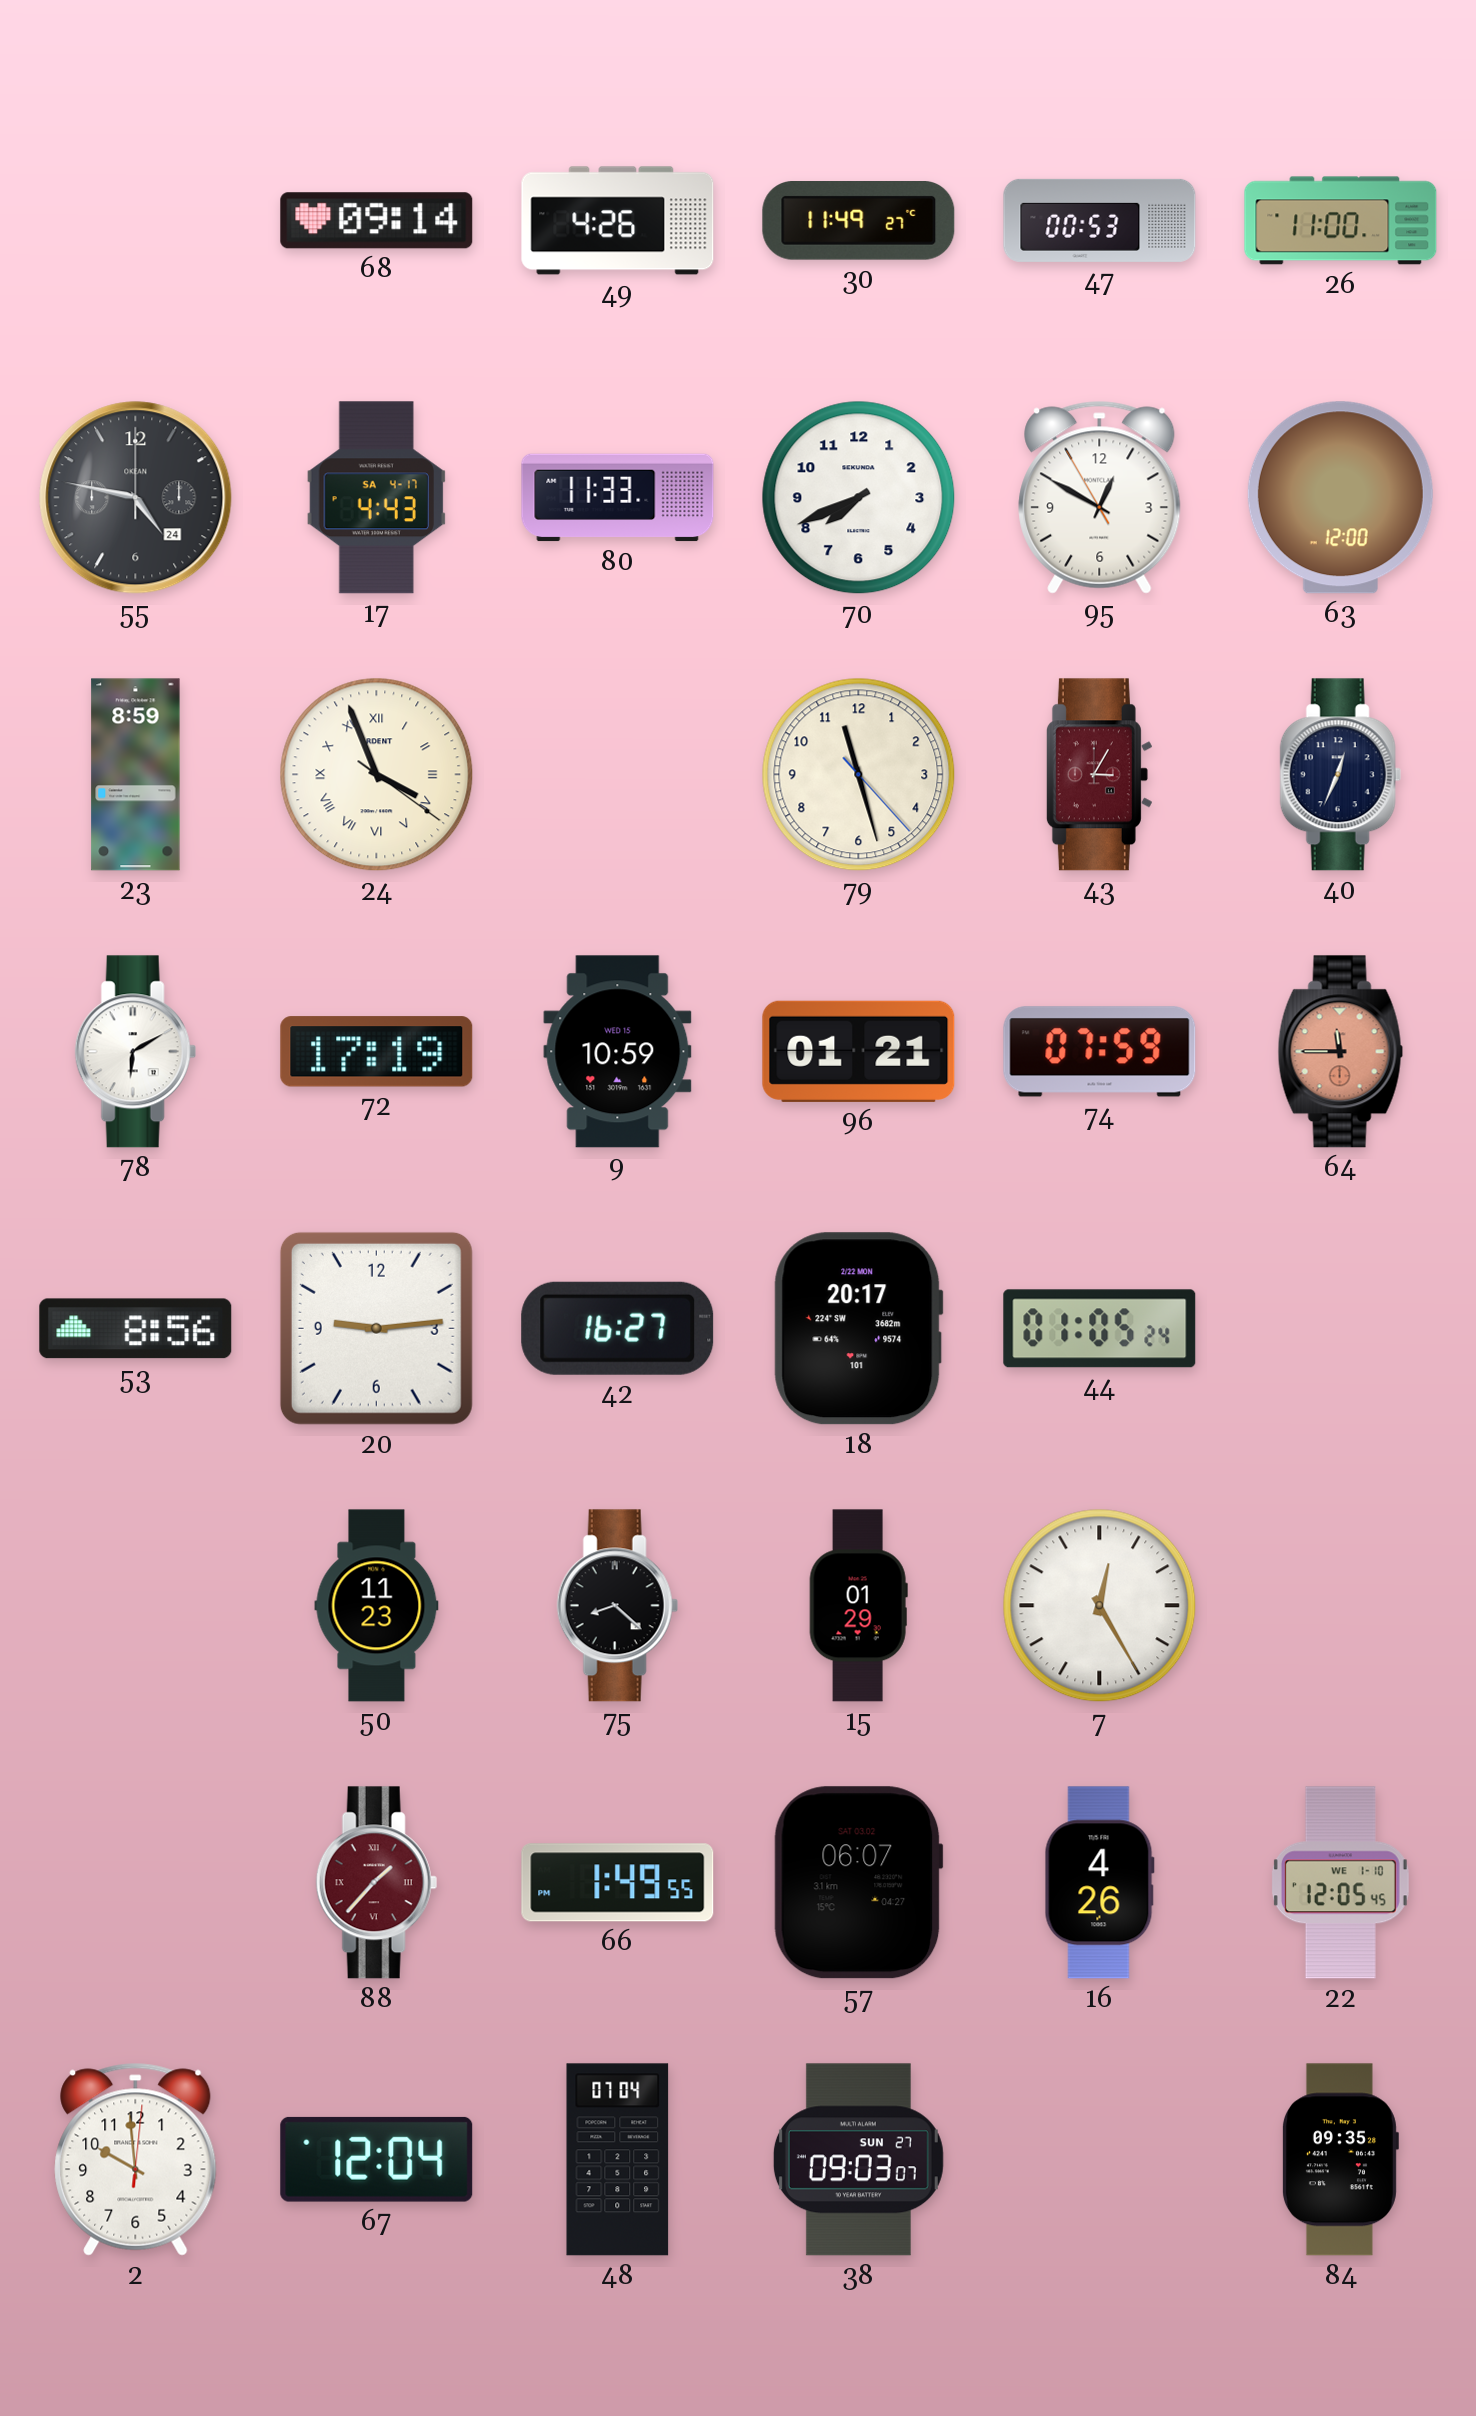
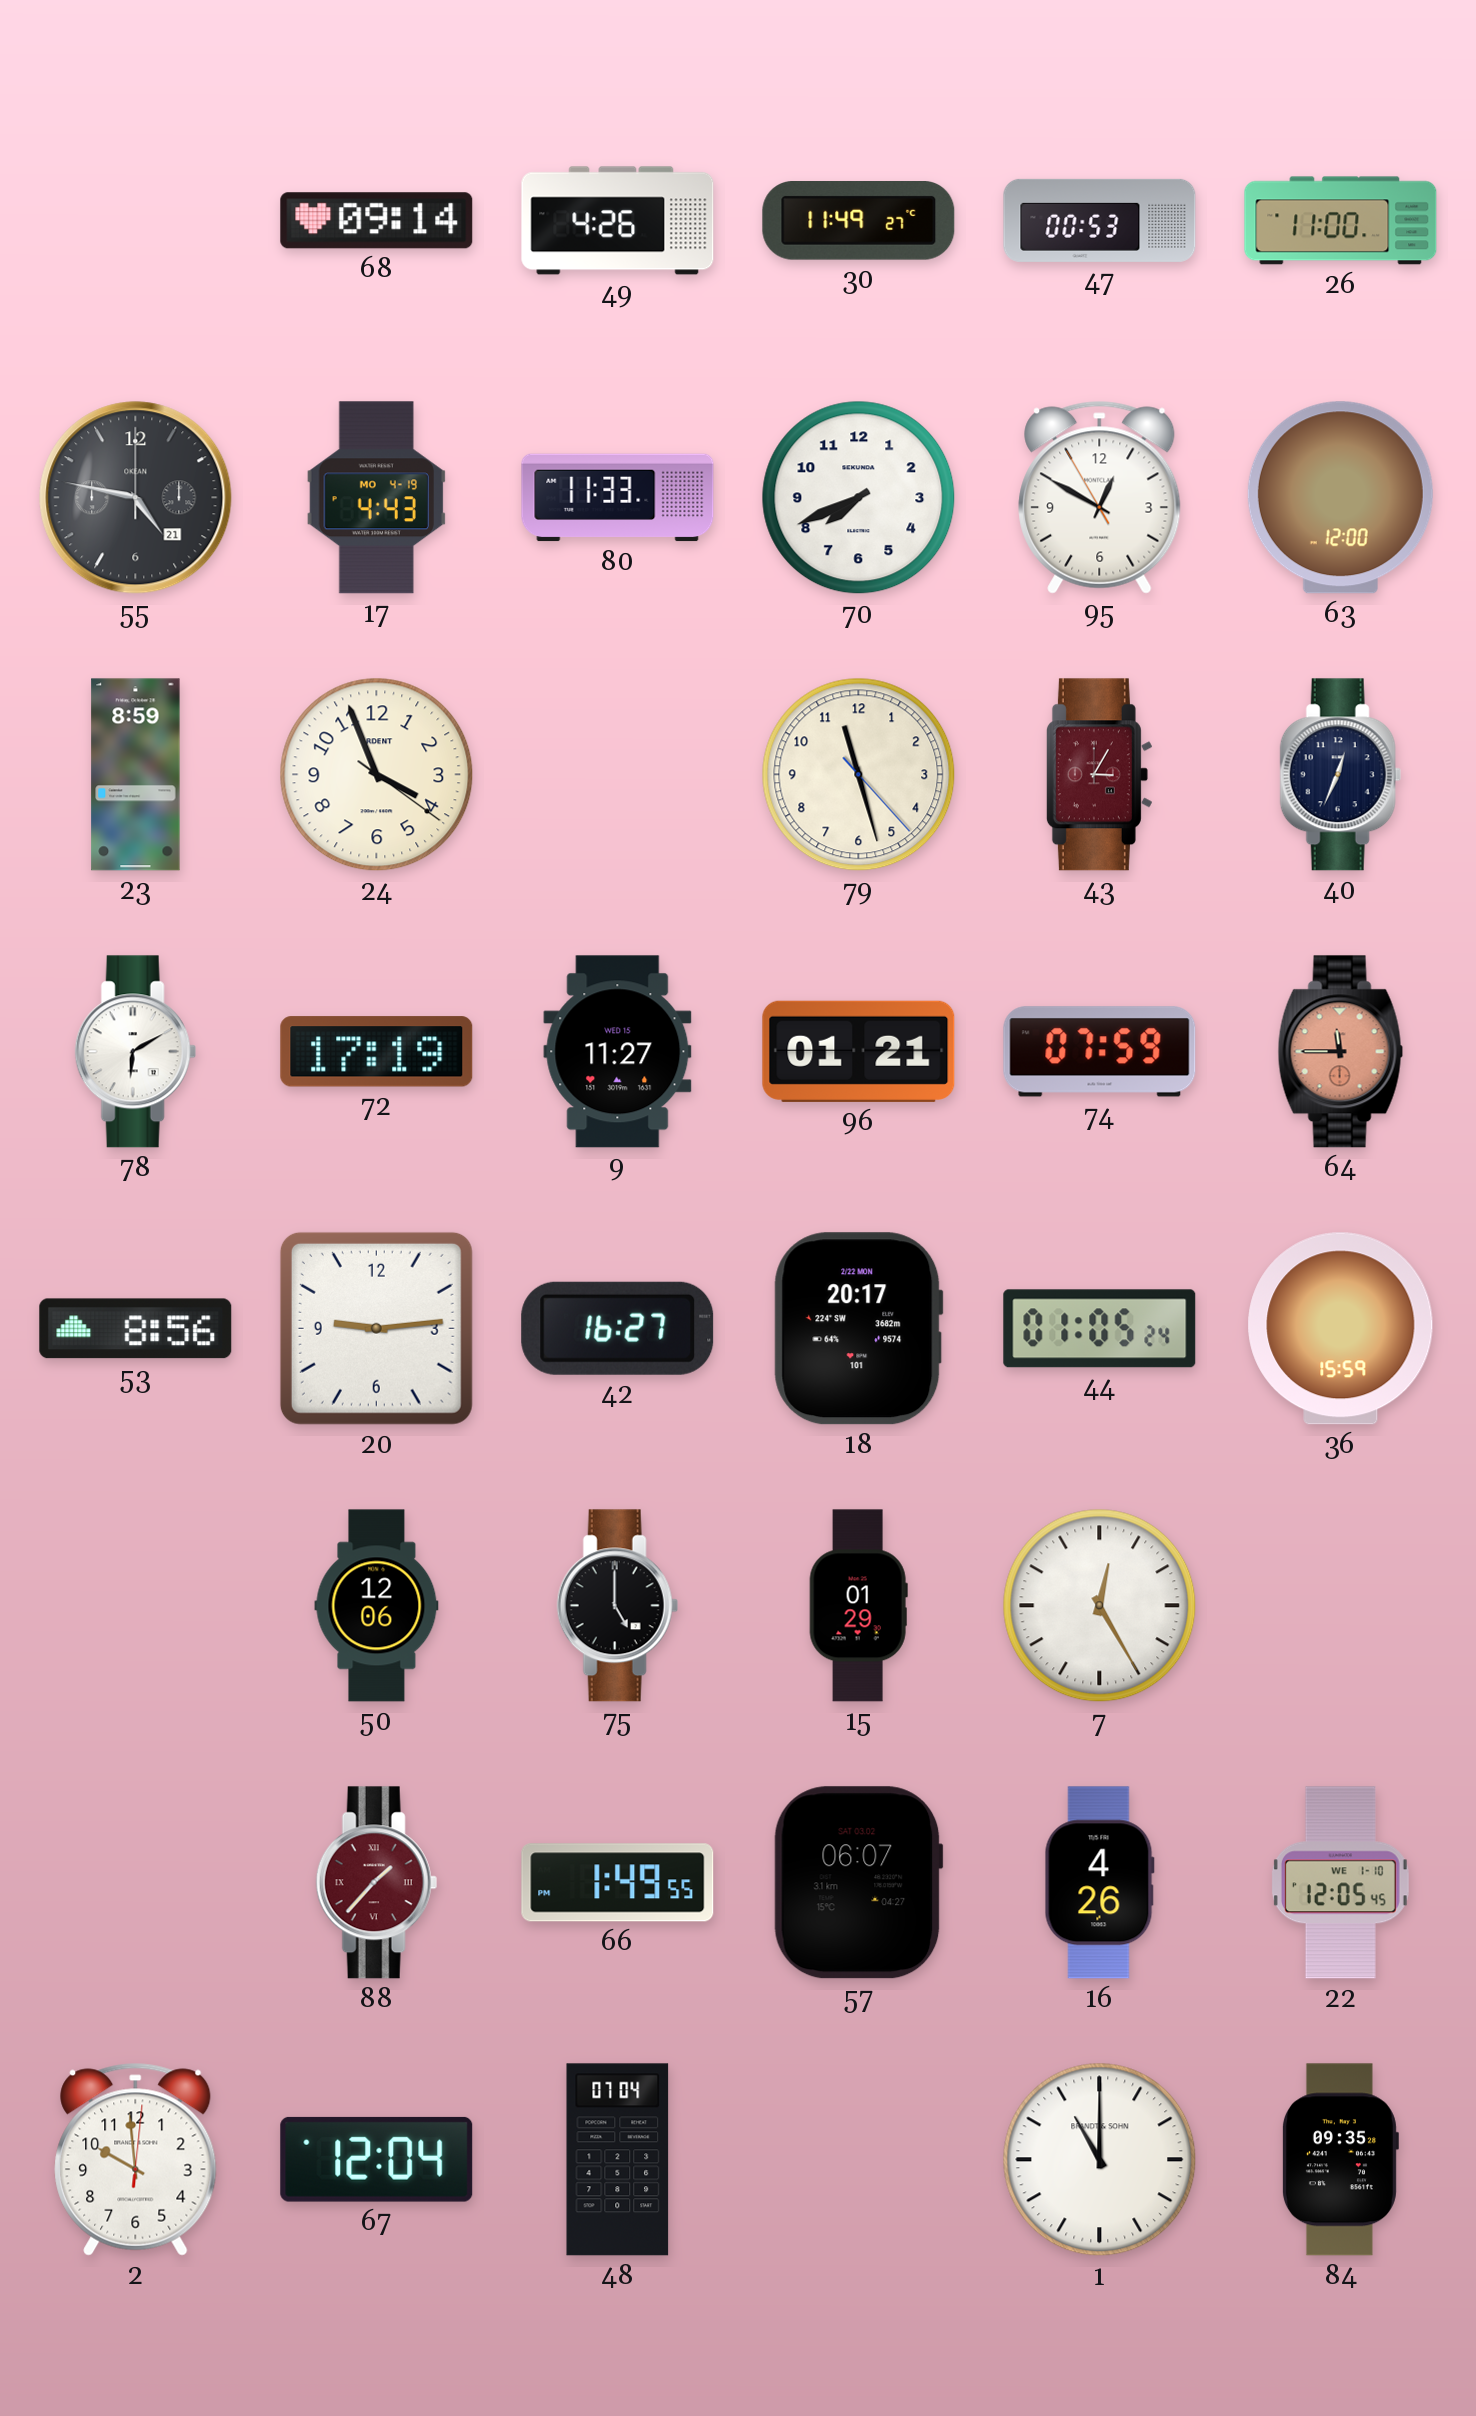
55 date: 24 -> 21
17 date: SA 4-17 -> MO 4-19
24 numerals: Roman -> Arabic
9: 10:59 -> 11:27
36: none -> 15:59
50: 11:23 -> 12:06
75: 8:22 -> 5:00
38: 09:03 -> none
1: none -> 11:00
